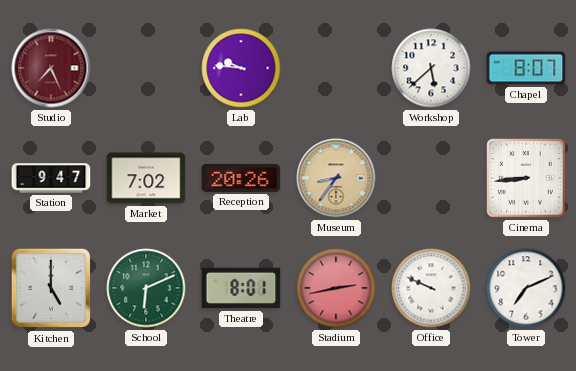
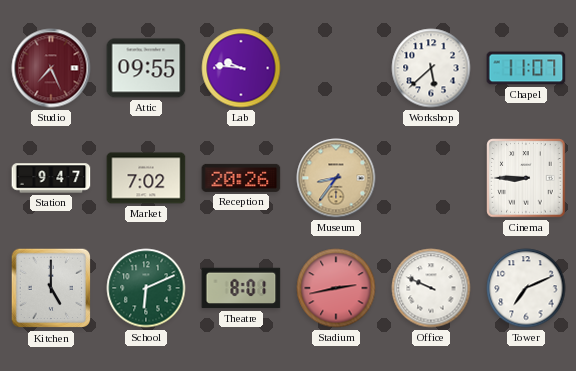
Attic: none -> 09:55
Chapel: 8:07 -> 11:07
Cinema: 8:44 -> 8:45
